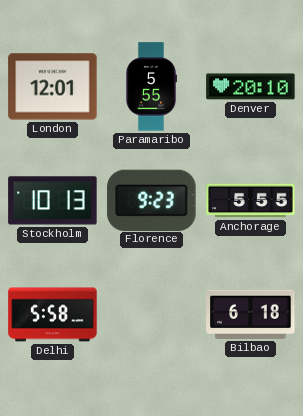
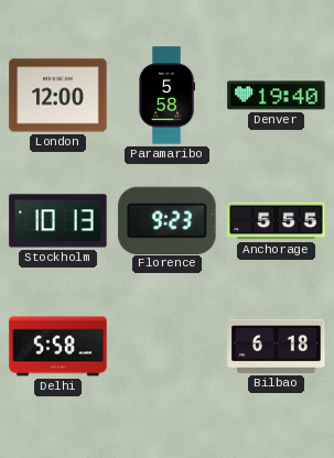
London: 12:01 -> 12:00
Paramaribo: 5:55 -> 5:58
Denver: 20:10 -> 19:40
